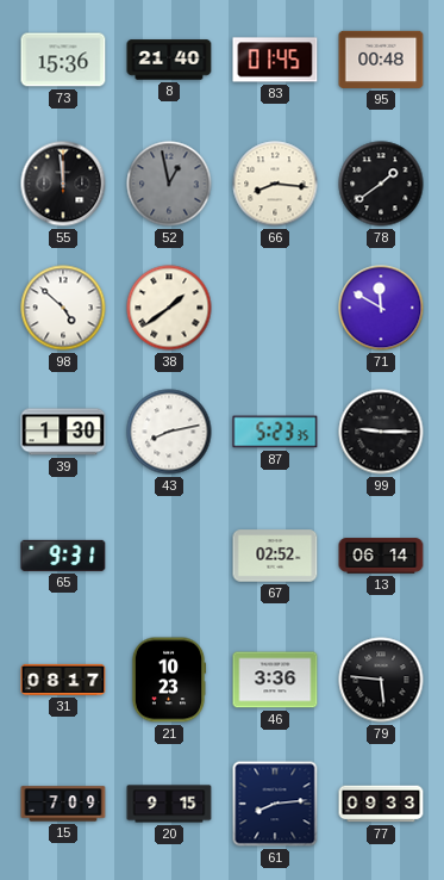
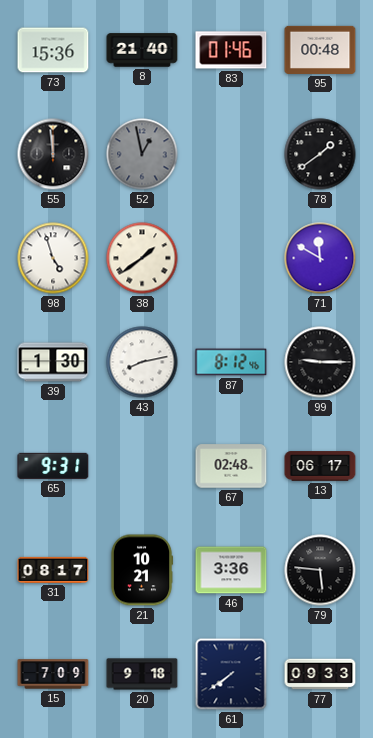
83: 01:45 -> 01:46
66: 8:16 -> none
98: 4:52 -> 4:57
87: 5:23 -> 8:12
67: 02:52 -> 02:48
13: 06:14 -> 06:17
21: 10:23 -> 10:21
20: 9:15 -> 9:18
61: 8:14 -> 7:39
